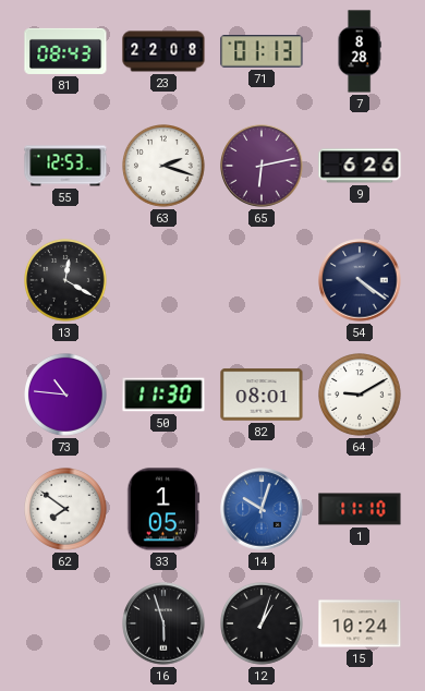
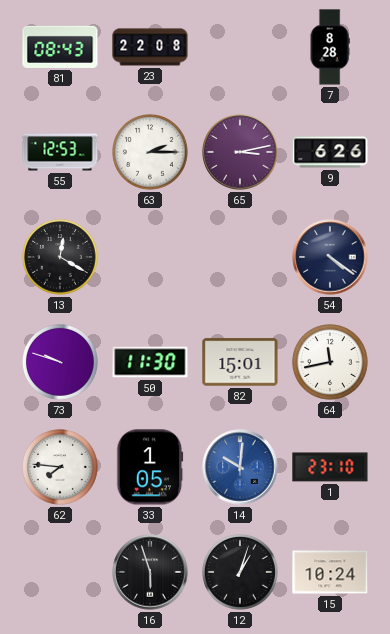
71: 01:13 -> none
63: 2:18 -> 2:15
65: 6:13 -> 3:13
73: 10:46 -> 9:48
82: 08:01 -> 15:01
64: 9:10 -> 11:43
62: 7:51 -> 7:46
14: 10:03 -> 10:01
1: 11:10 -> 23:10
